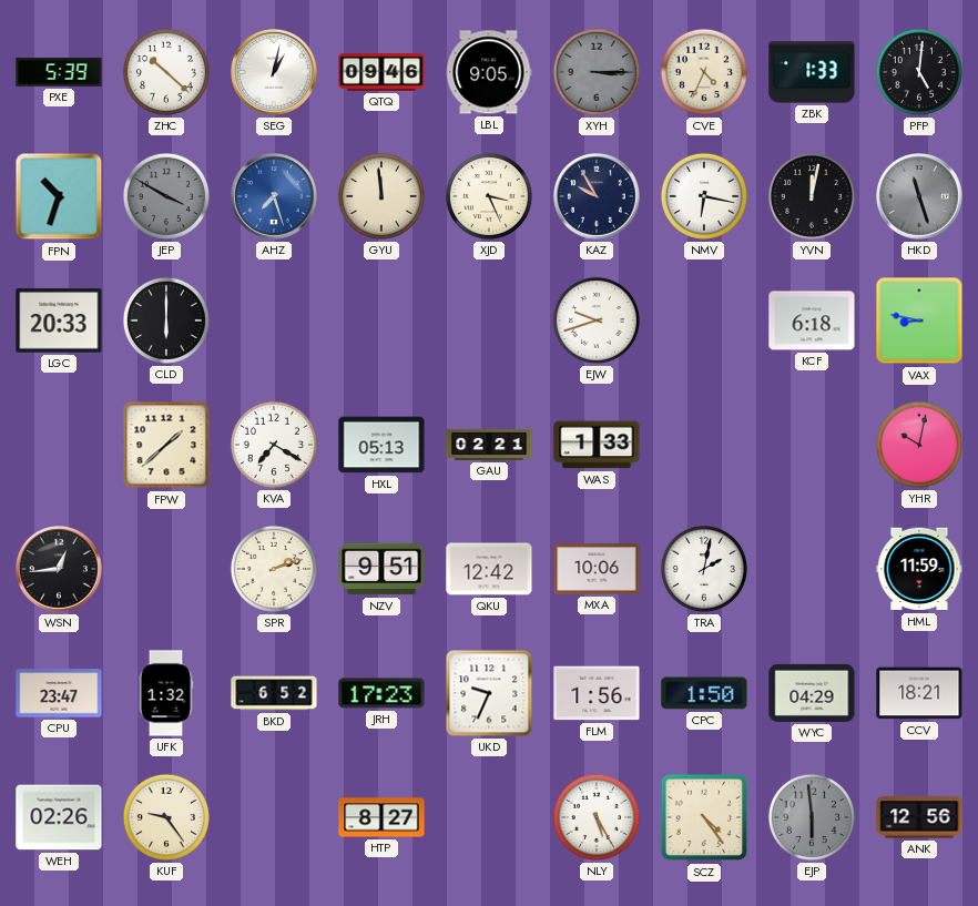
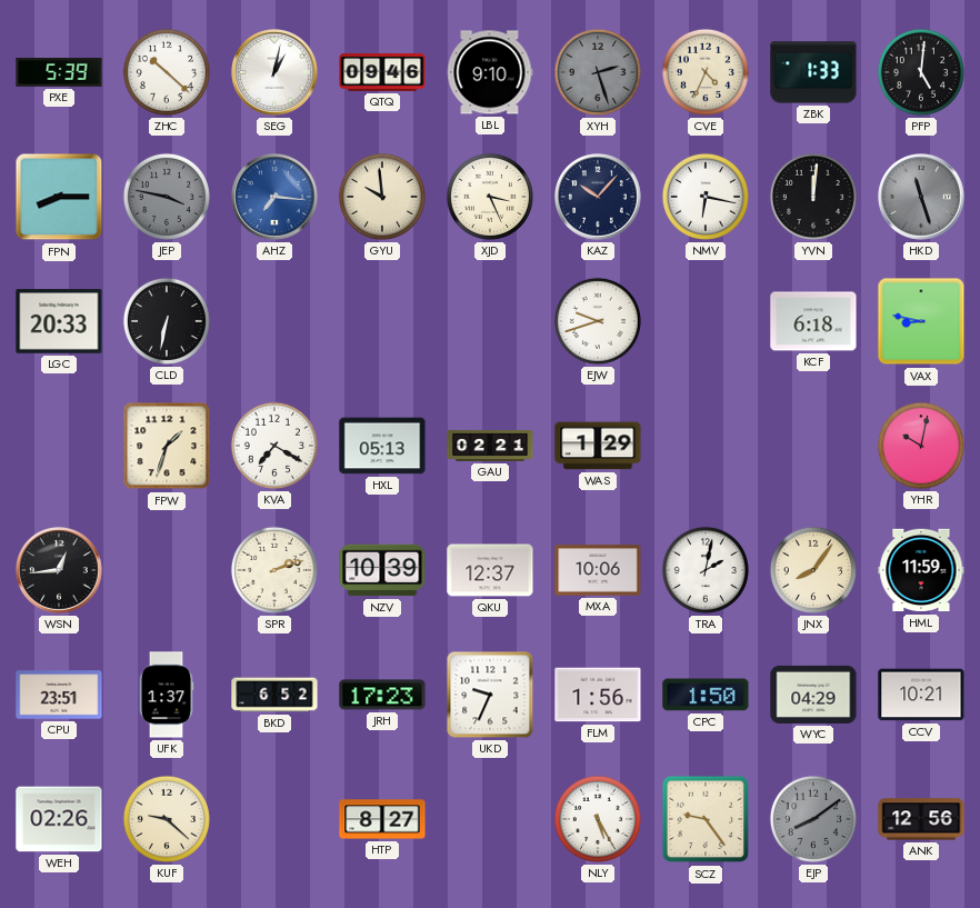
LBL: 9:05 -> 9:10
XYH: 3:15 -> 2:27
FPN: 10:33 -> 8:15
JEP: 3:50 -> 3:47
AHZ: 7:27 -> 7:16
GYU: 11:59 -> 9:59
KAZ: 9:55 -> 10:07
YVN: 12:02 -> 12:01
CLD: 6:00 -> 6:32
FPW: 1:38 -> 1:33
WAS: 1:33 -> 1:29
NZV: 9:51 -> 10:39
QKU: 12:42 -> 12:37
JNX: none -> 8:06
CPU: 23:47 -> 23:51
UFK: 1:32 -> 1:37
CCV: 18:21 -> 10:21
KUF: 9:24 -> 9:22
SCZ: 4:24 -> 9:24
EJP: 5:59 -> 8:09
